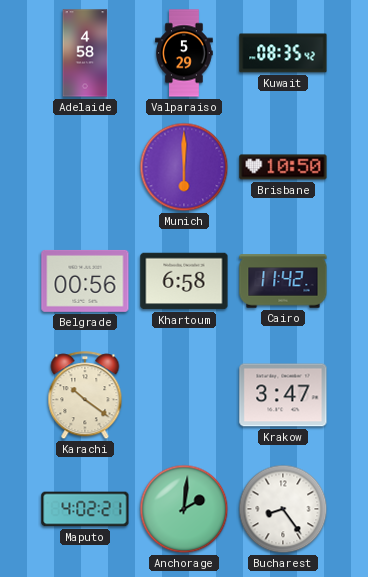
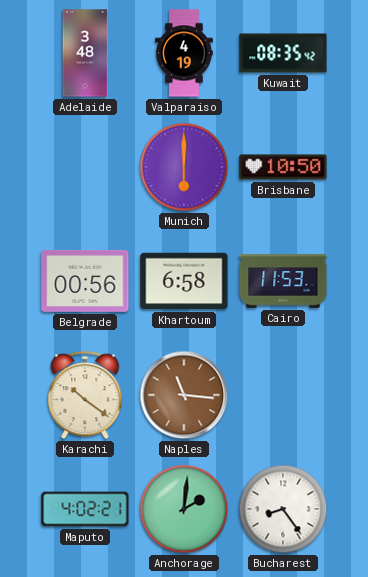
Adelaide: 4:58 -> 3:48
Valparaiso: 5:29 -> 4:19
Cairo: 11:42 -> 11:53
Naples: none -> 11:16
Krakow: 3:47 -> none
